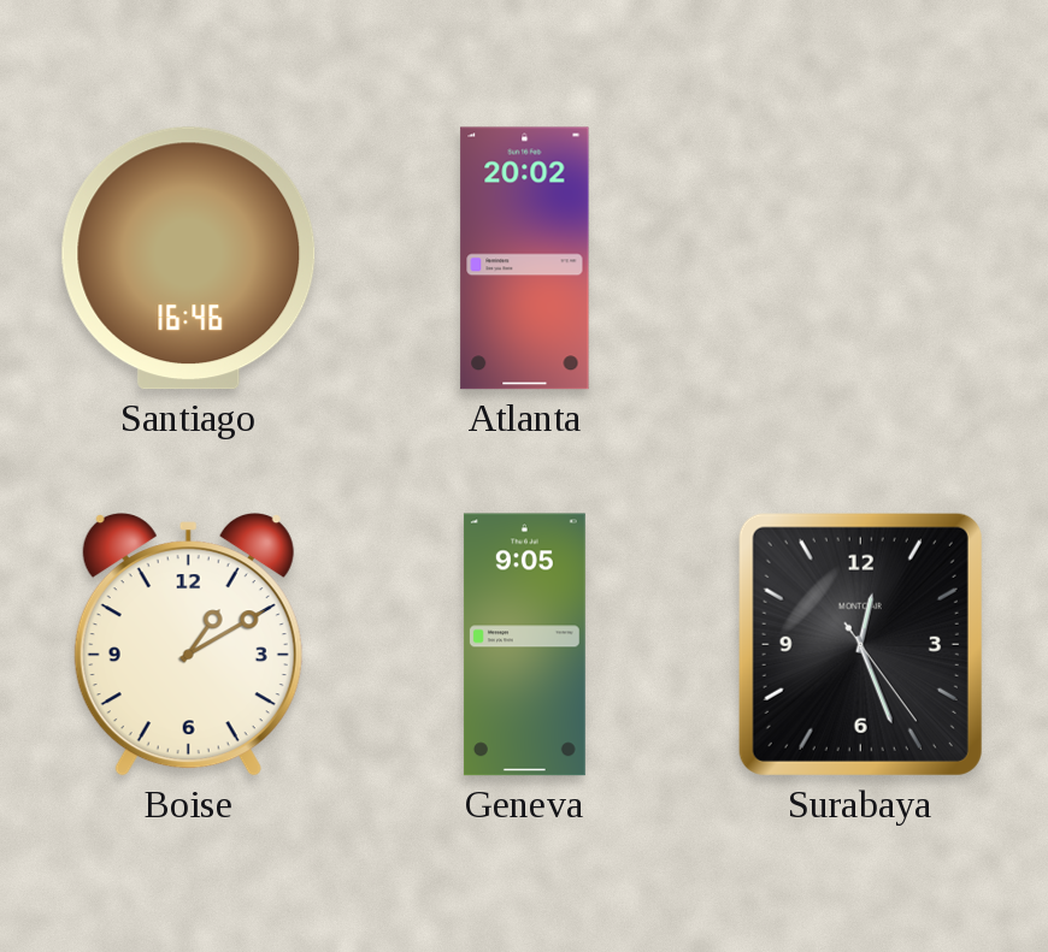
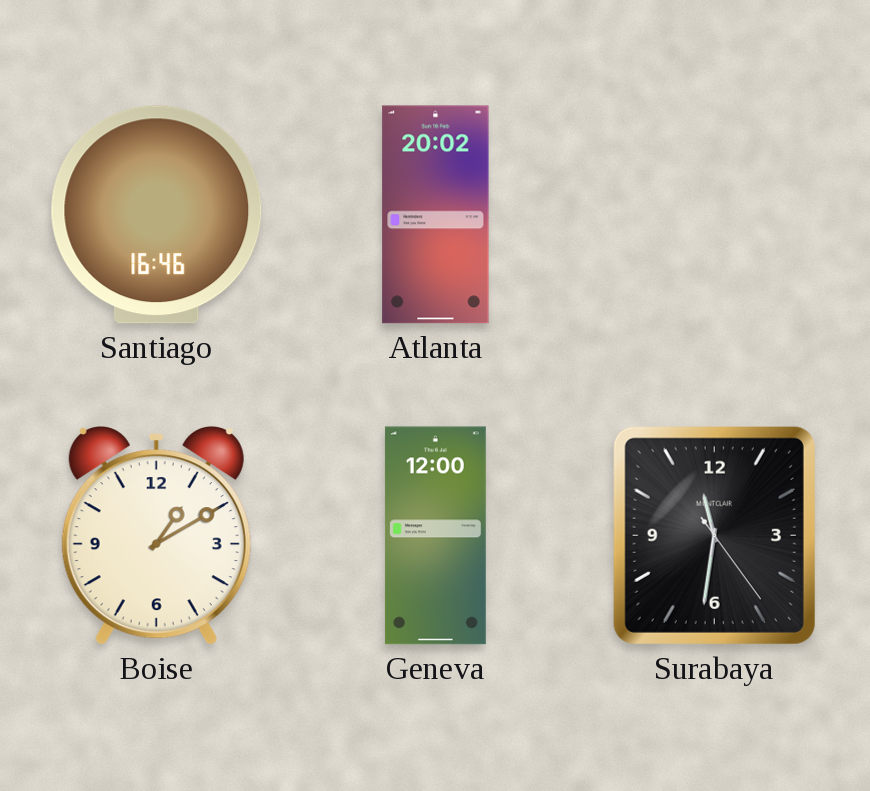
Geneva: 9:05 -> 12:00
Surabaya: 12:26 -> 11:31
